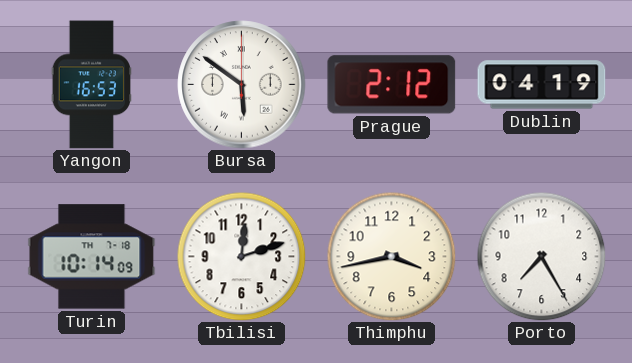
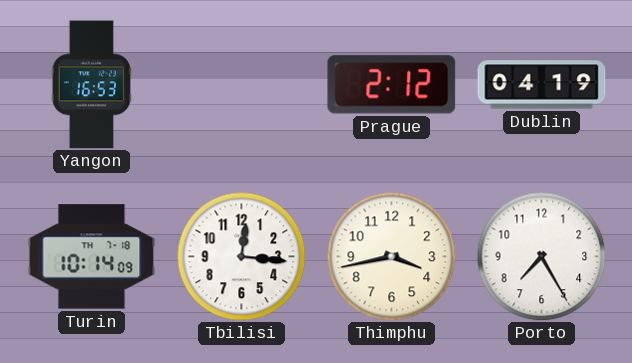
Bursa: 5:51 -> none
Tbilisi: 12:12 -> 12:16
